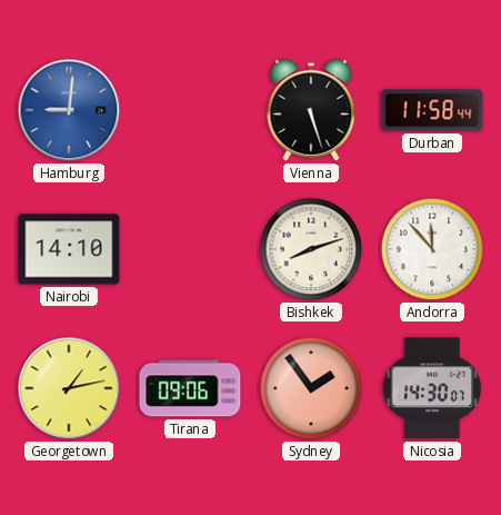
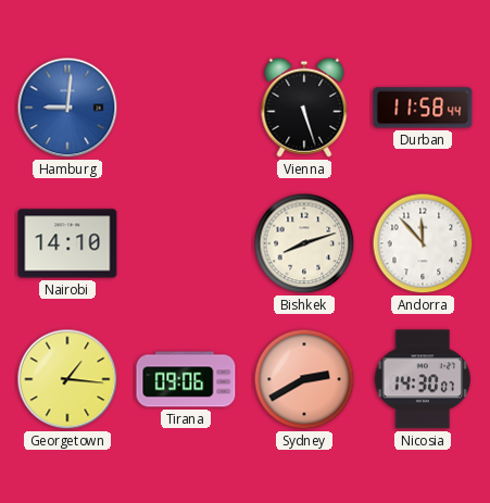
Georgetown: 1:13 -> 1:16
Sydney: 1:54 -> 2:40
